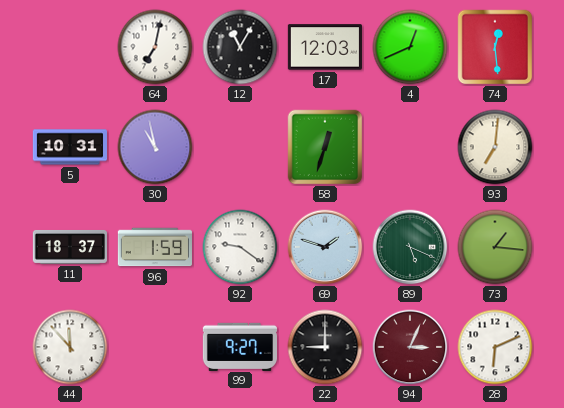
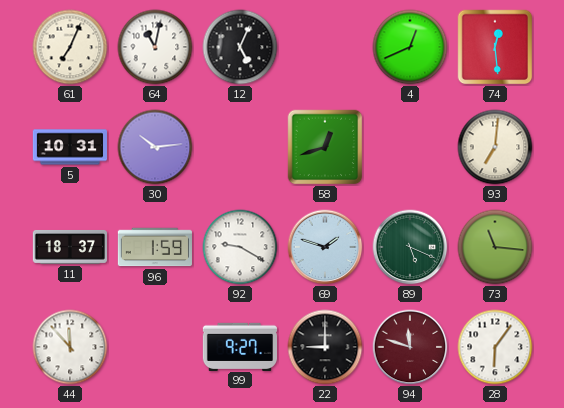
61: none -> 7:04
64: 7:02 -> 11:02
12: 11:05 -> 5:04
17: 12:03 -> none
30: 10:58 -> 10:14
58: 12:33 -> 12:42
92: 9:21 -> 9:20
73: 1:16 -> 11:16
94: 3:04 -> 11:48
28: 6:11 -> 6:06
